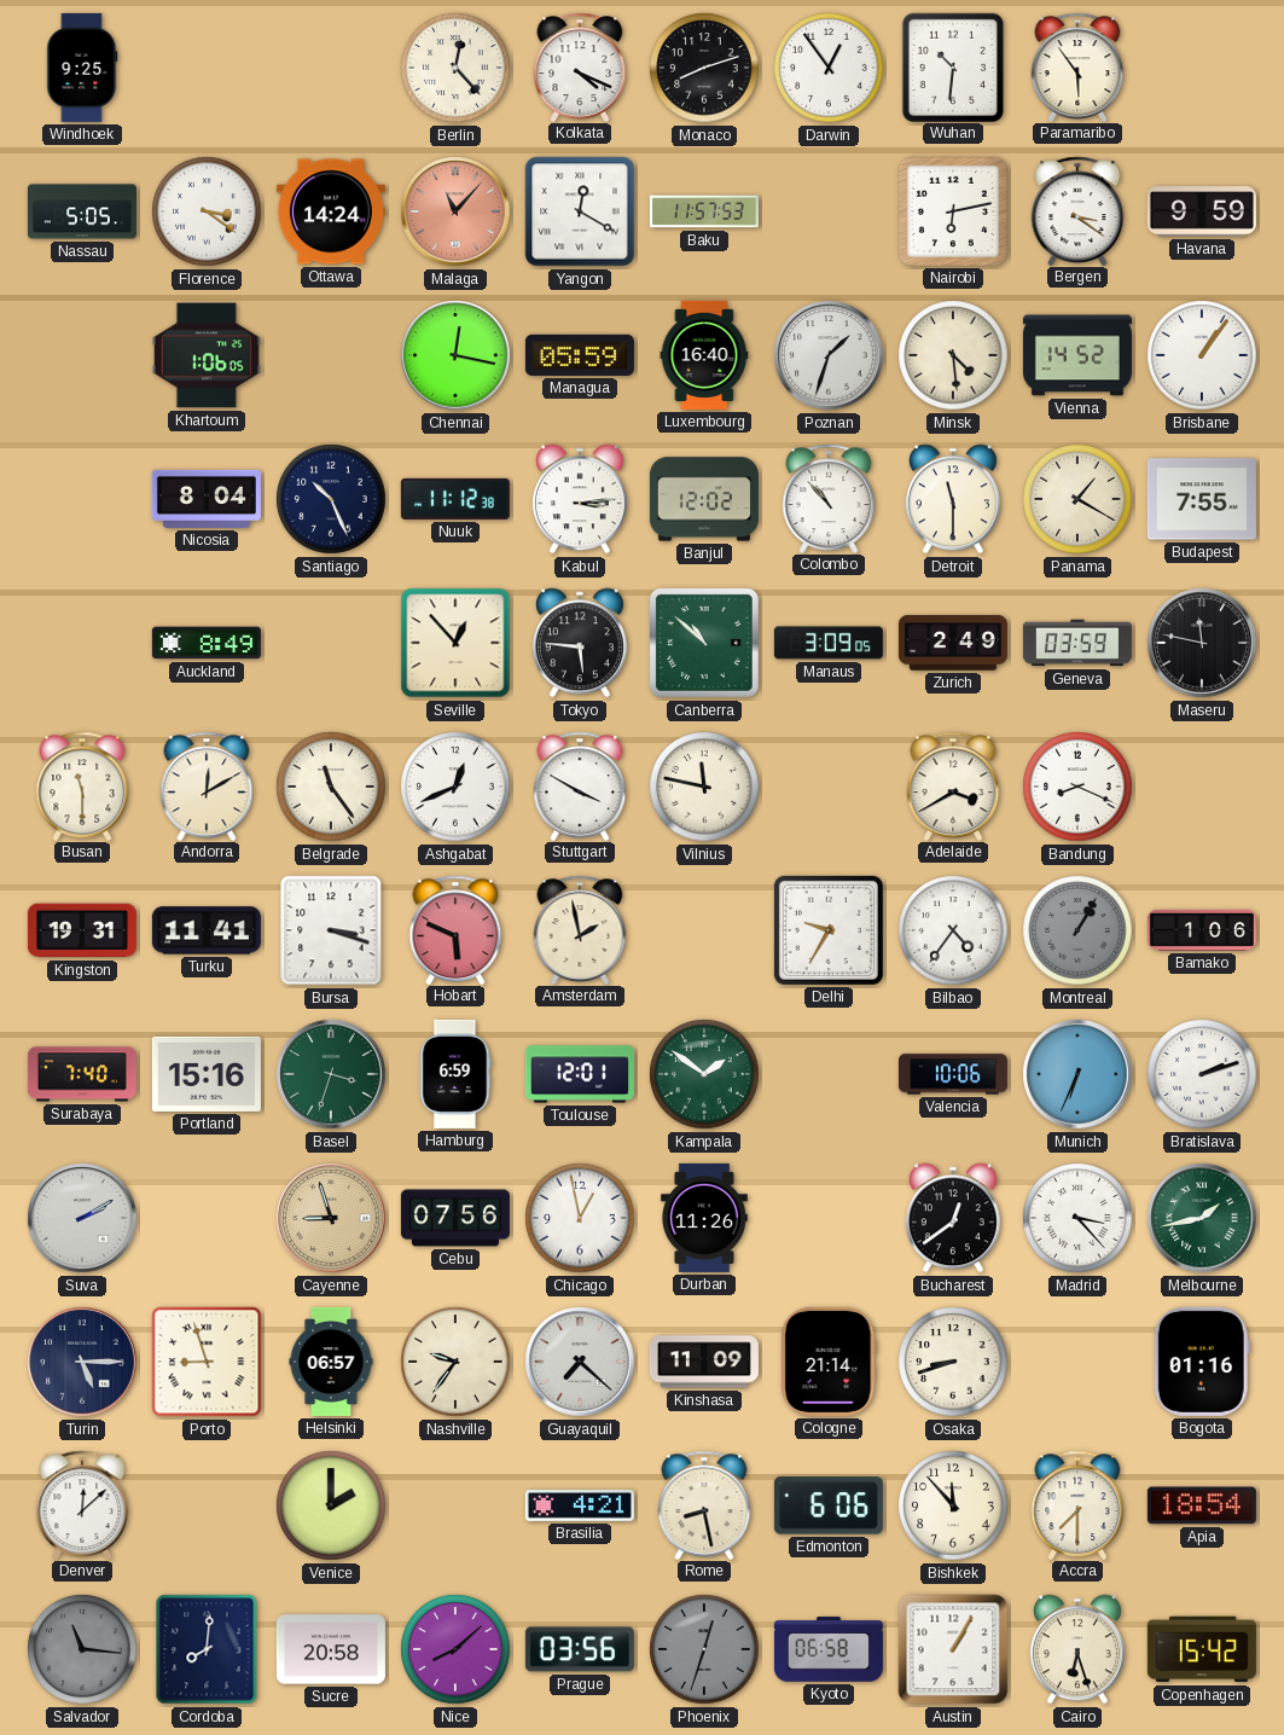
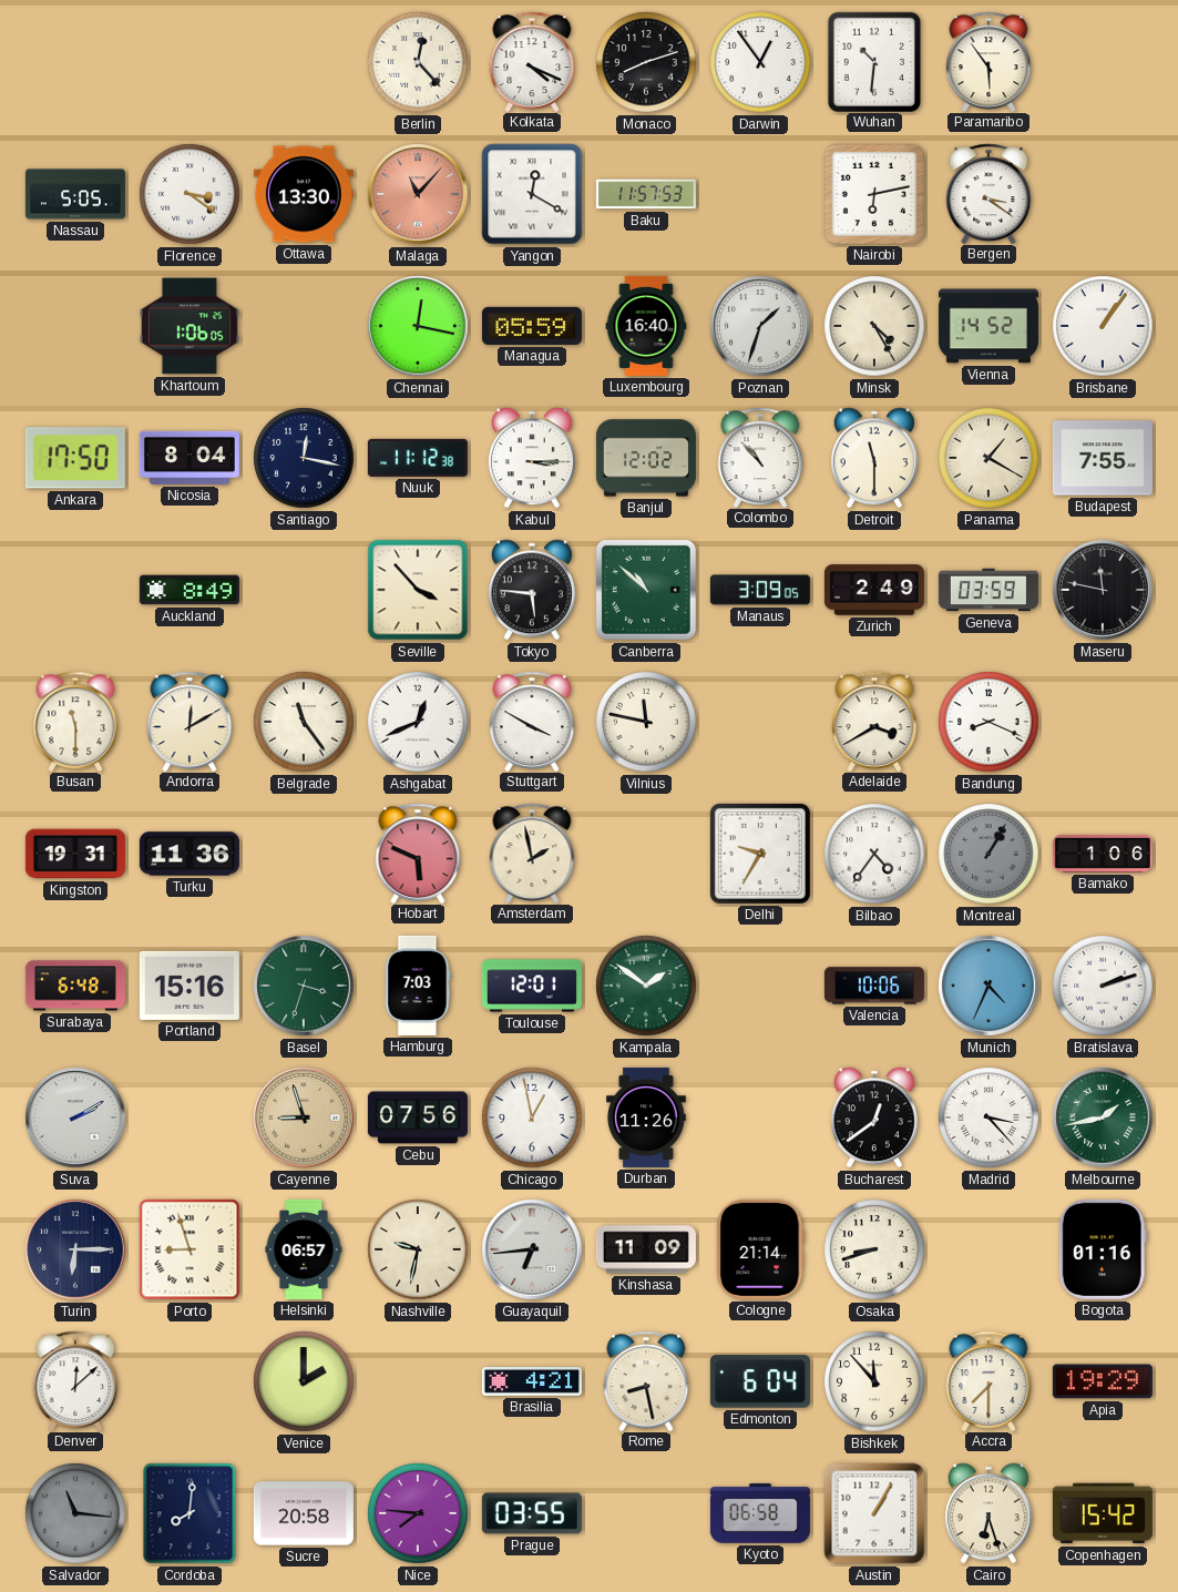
Windhoek: 9:25 -> none
Ottawa: 14:24 -> 13:30
Havana: 9:59 -> none
Minsk: 4:29 -> 4:25
Ankara: none -> 17:50
Santiago: 10:26 -> 12:17
Kabul: 3:14 -> 3:15
Seville: 12:53 -> 3:53
Turku: 11:41 -> 11:36
Bursa: 3:18 -> none
Surabaya: 7:40 -> 6:48
Hamburg: 6:59 -> 7:03
Munich: 6:34 -> 4:34
Turin: 5:15 -> 6:15
Nashville: 9:36 -> 9:32
Guayaquil: 7:22 -> 6:44
Edmonton: 6:06 -> 6:04
Apia: 18:54 -> 19:29
Nice: 8:08 -> 7:46
Prague: 03:56 -> 03:55
Phoenix: 12:33 -> none
